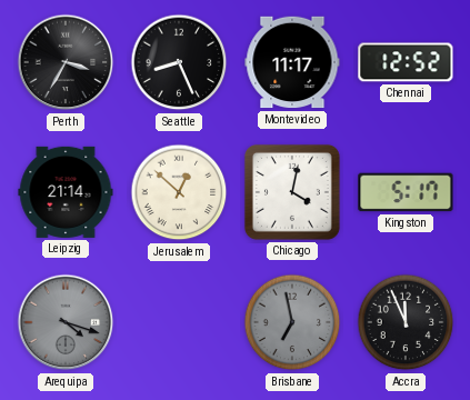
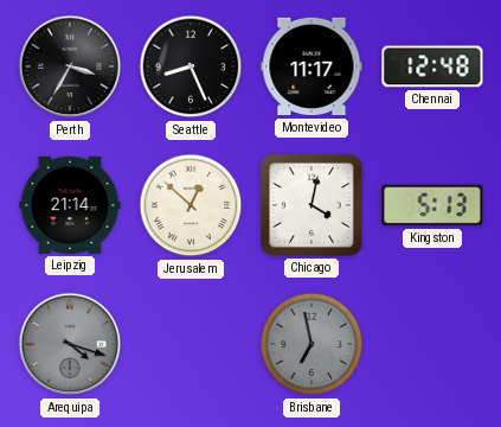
Chennai: 12:52 -> 12:48
Kingston: 5:17 -> 5:13
Accra: 11:56 -> none
